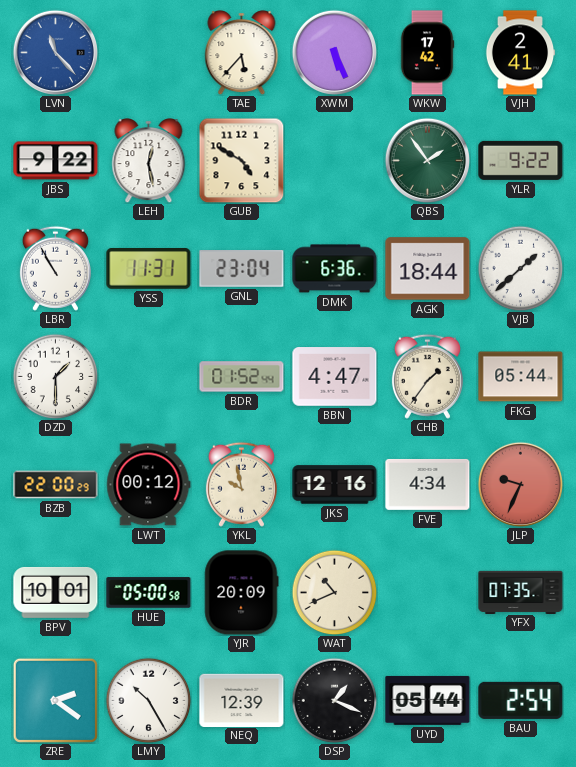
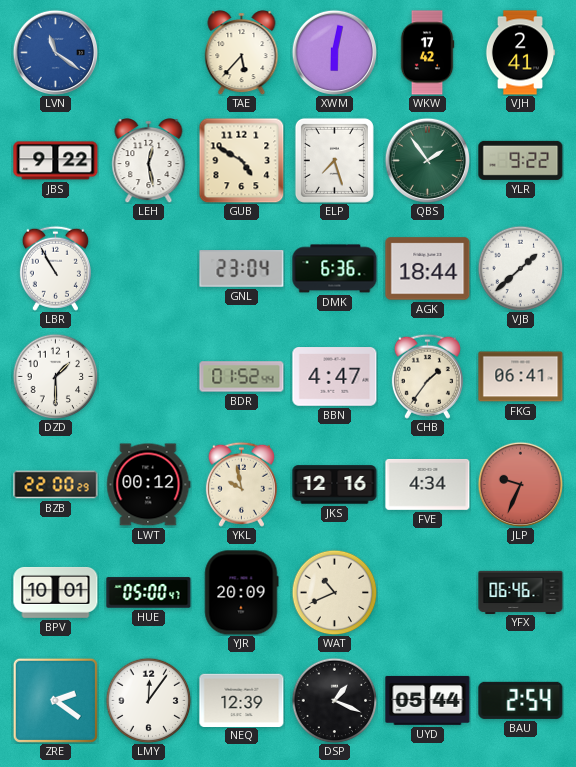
LVN: 11:23 -> 11:21
XWM: 5:26 -> 6:02
ELP: none -> 7:27
YSS: 11:31 -> none
FKG: 05:44 -> 06:41
HUE: 05:00:58 -> 05:00:47
YFX: 07:35 -> 06:46
LMY: 10:25 -> 12:06
